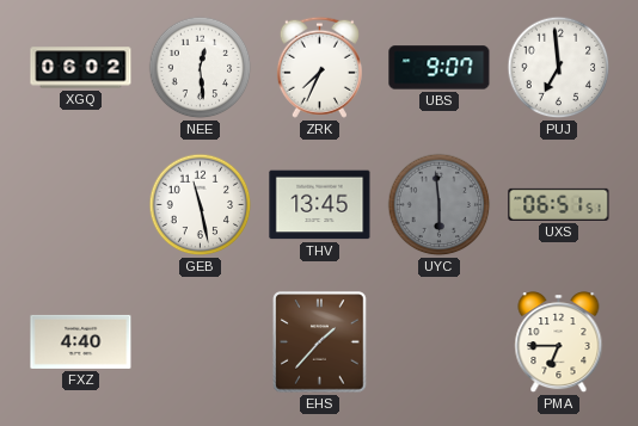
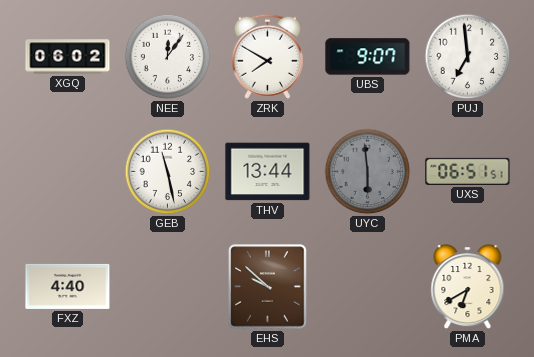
NEE: 12:29 -> 12:06
ZRK: 7:34 -> 7:50
THV: 13:45 -> 13:44
EHS: 1:37 -> 9:52
PMA: 6:45 -> 6:40
